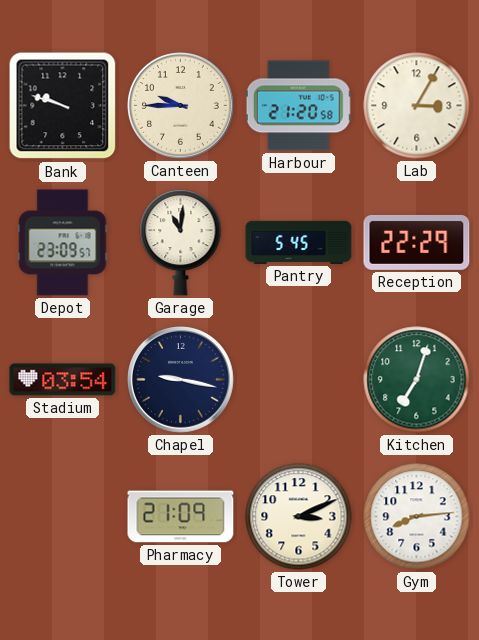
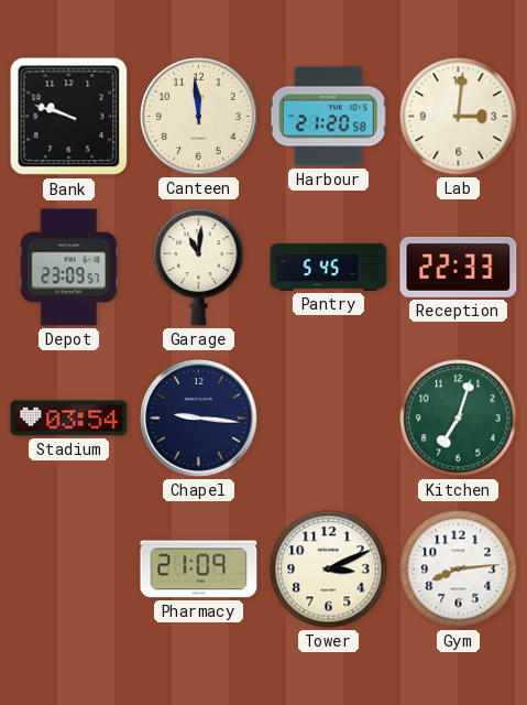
Canteen: 9:45 -> 11:59
Lab: 3:05 -> 3:01
Reception: 22:29 -> 22:33
Chapel: 9:17 -> 9:16
